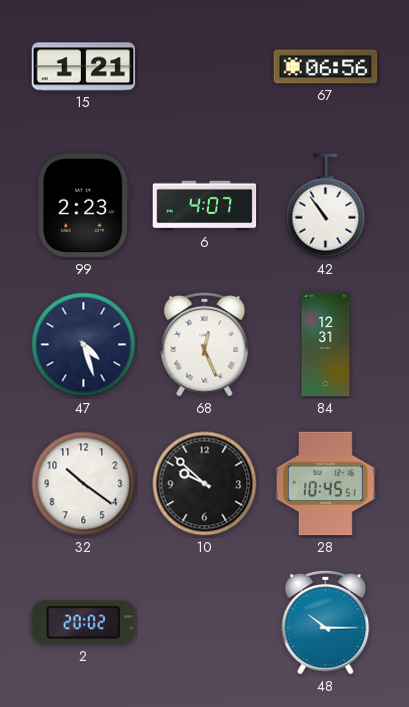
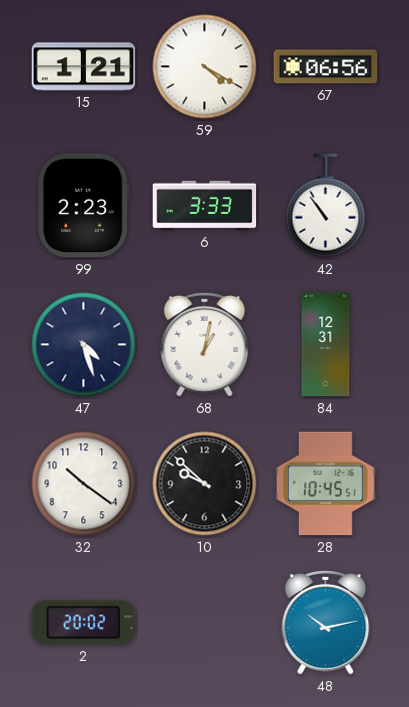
59: none -> 4:20
6: 4:07 -> 3:33
68: 12:26 -> 1:02
48: 10:15 -> 10:13
